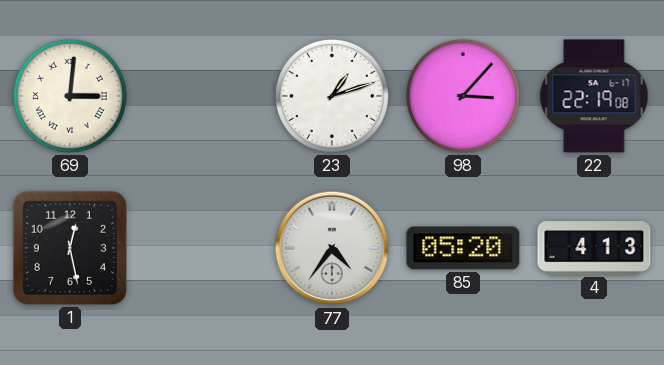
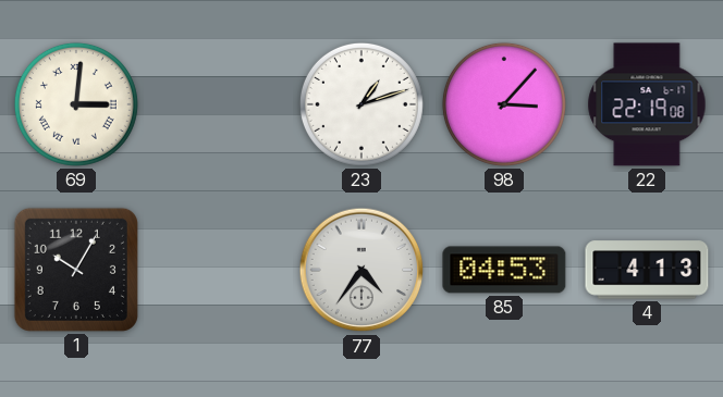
1: 12:28 -> 10:05
85: 05:20 -> 04:53
